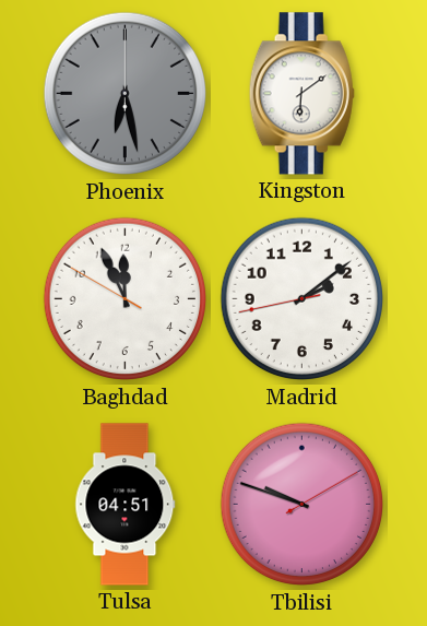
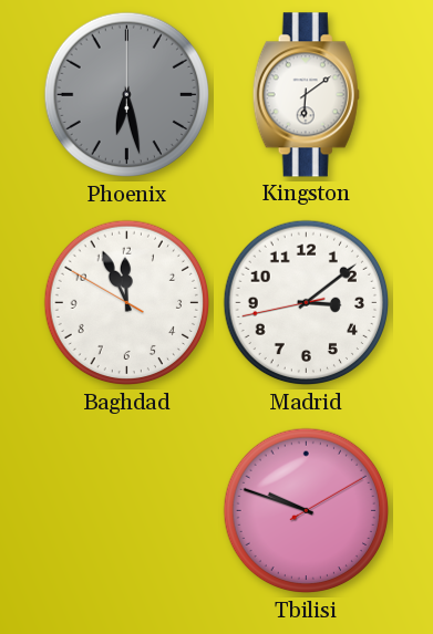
Madrid: 2:08 -> 3:08
Tulsa: 04:51 -> none
